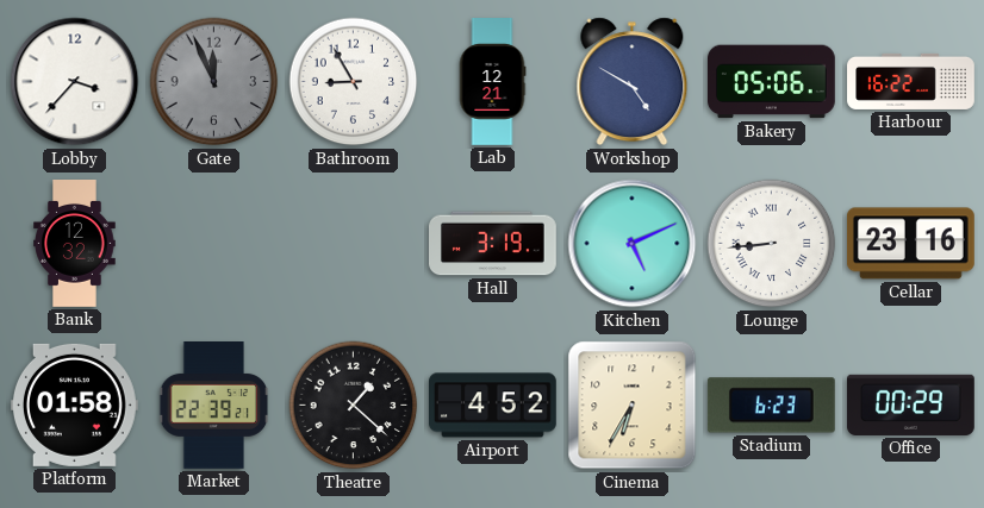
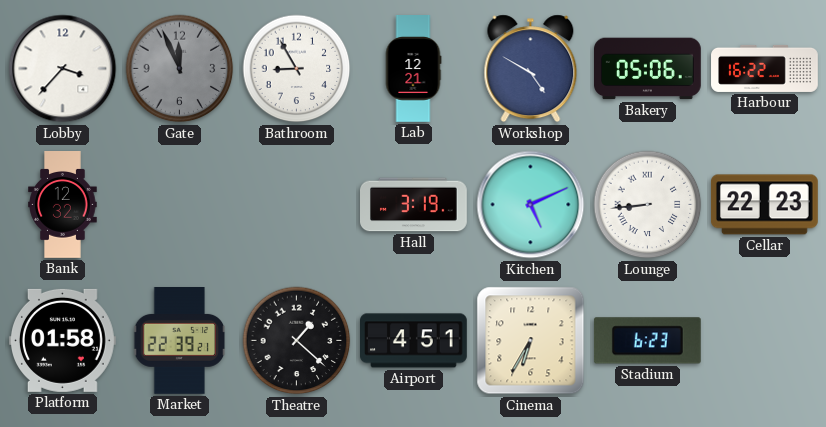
Cellar: 23:16 -> 22:23
Airport: 4:52 -> 4:51
Office: 00:29 -> none
